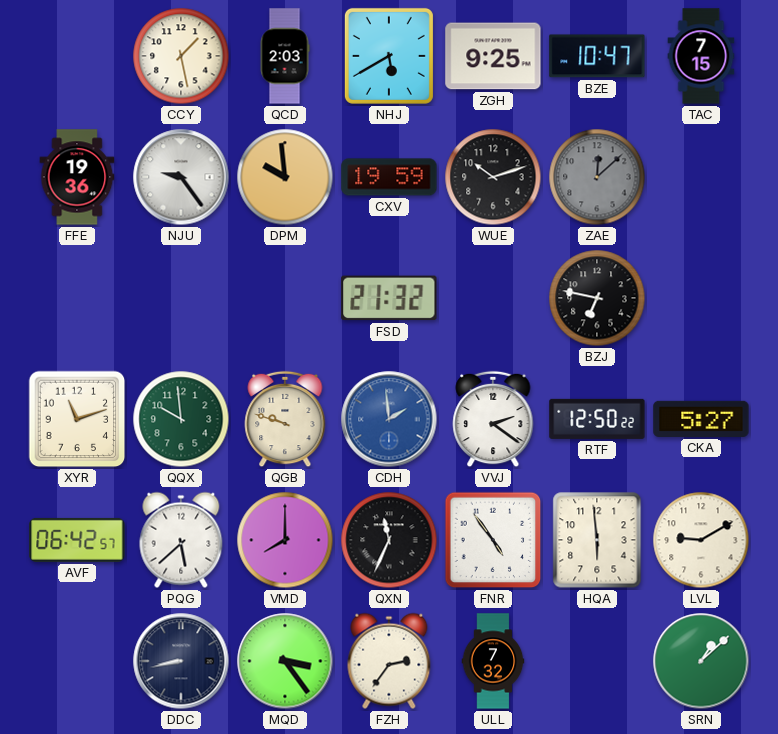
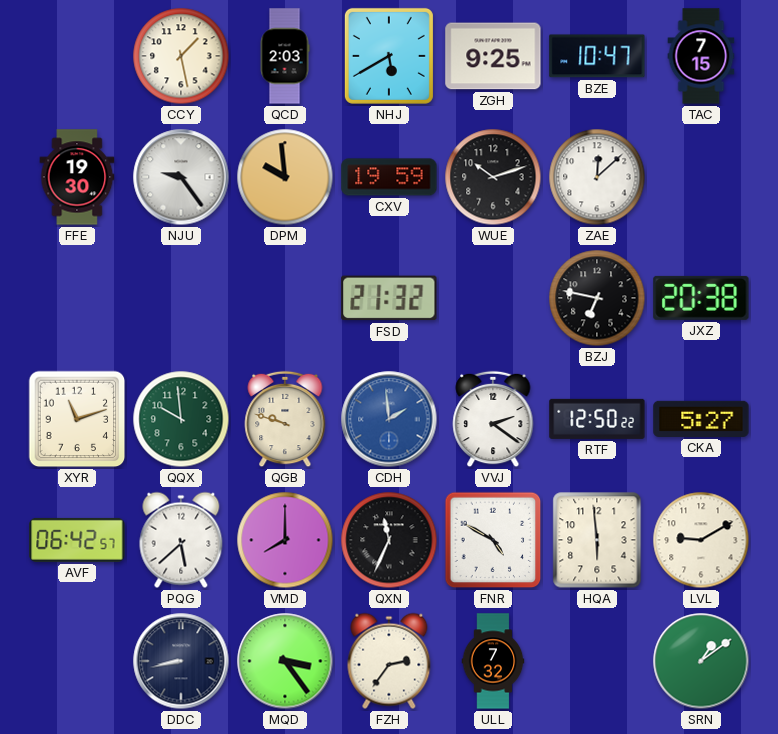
FFE: 19:36 -> 19:30
ZAE dial: grey -> white
JXZ: none -> 20:38
FNR: 4:54 -> 4:50
SRN: 1:08 -> 1:09
